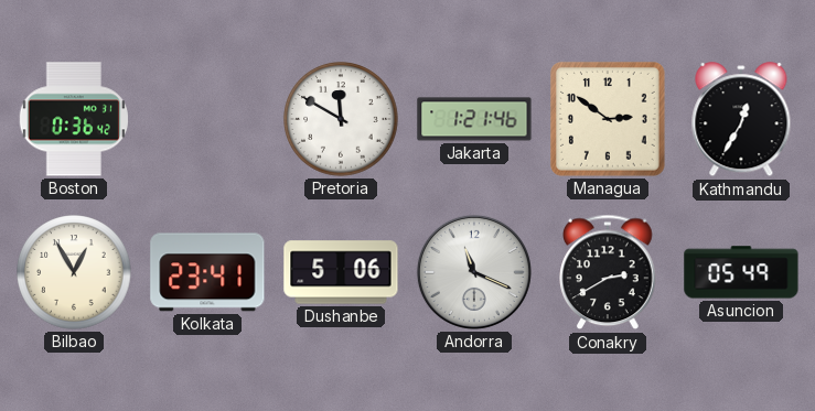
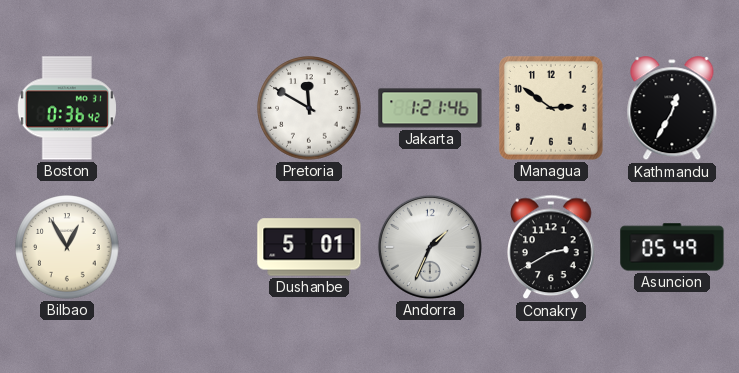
Kolkata: 23:41 -> none
Dushanbe: 5:06 -> 5:01
Andorra: 11:19 -> 1:34
